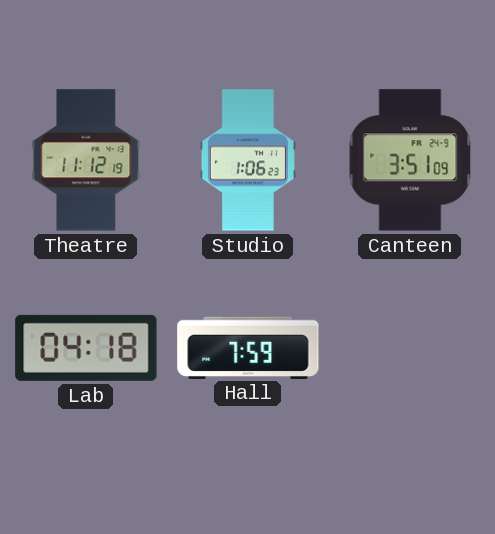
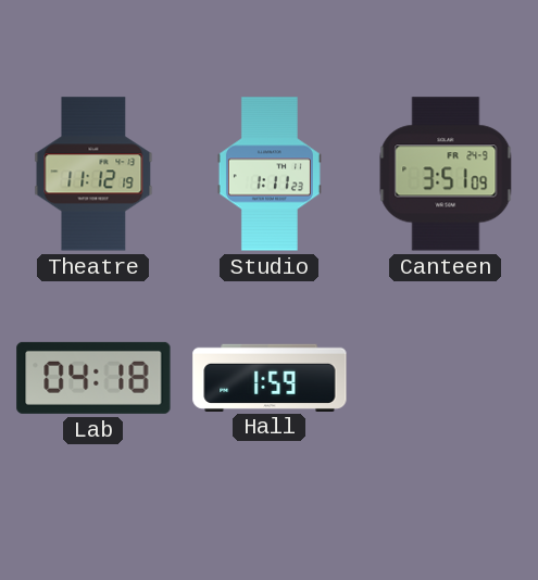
Studio: 1:06 -> 1:11
Hall: 7:59 -> 1:59
